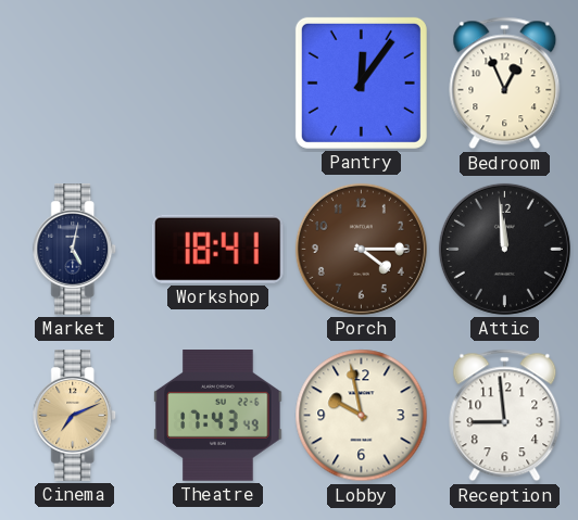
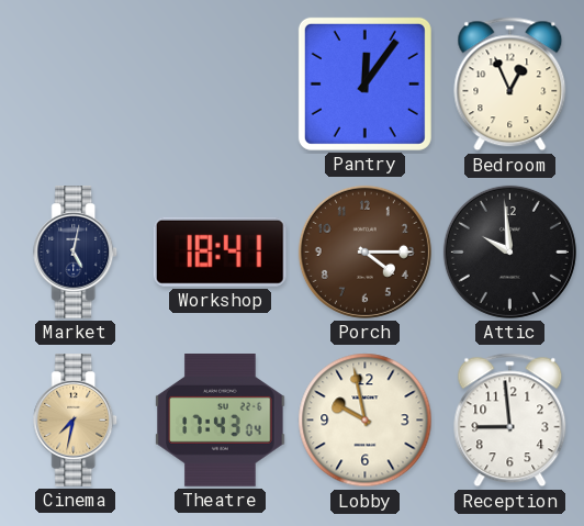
Attic: 11:59 -> 9:59
Cinema: 7:11 -> 7:32
Theatre: 17:43:49 -> 17:43:04
